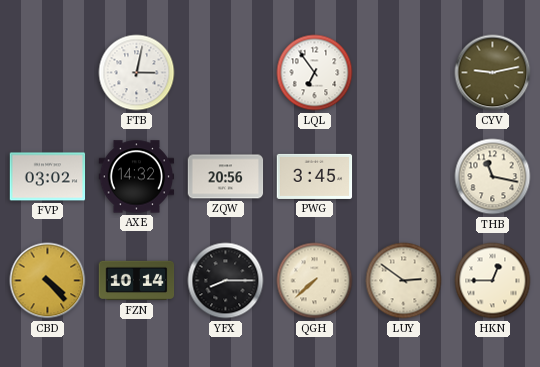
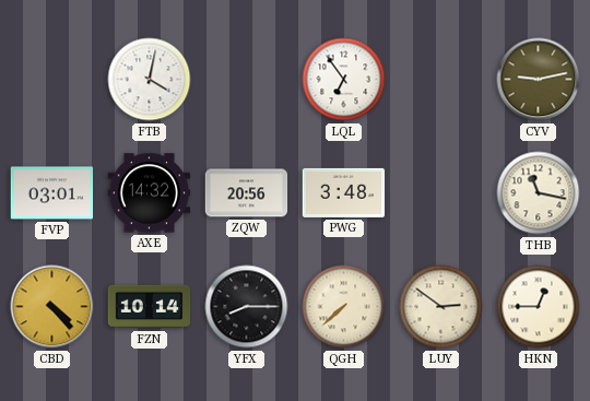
FTB: 3:02 -> 4:02
FVP: 03:02 -> 03:01
PWG: 3:45 -> 3:48
